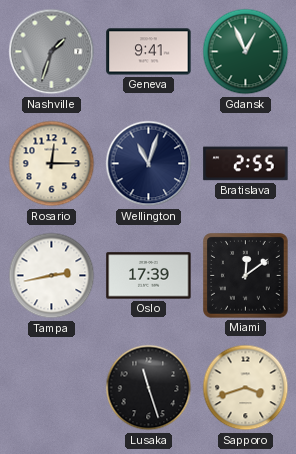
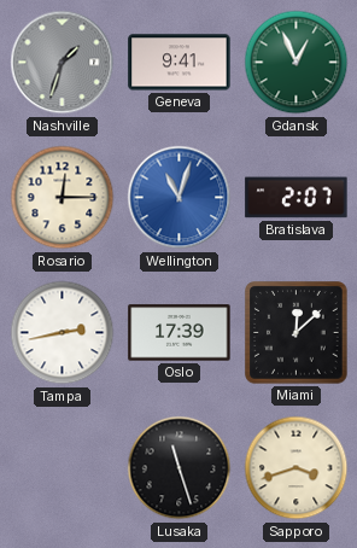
Wellington dial: navy -> blue
Bratislava: 2:55 -> 2:07
Miami: 12:09 -> 12:08
